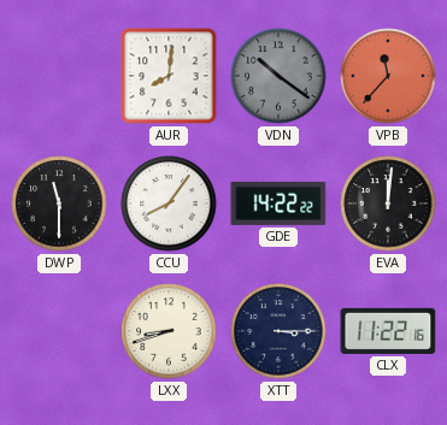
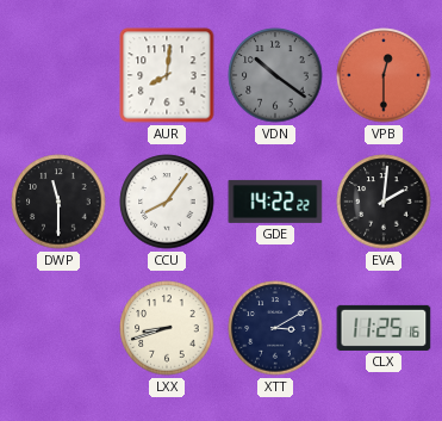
VPB: 11:37 -> 12:30
EVA: 12:01 -> 2:01
XTT: 3:15 -> 3:10
CLX: 11:22 -> 11:25
